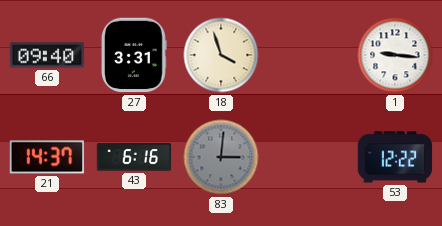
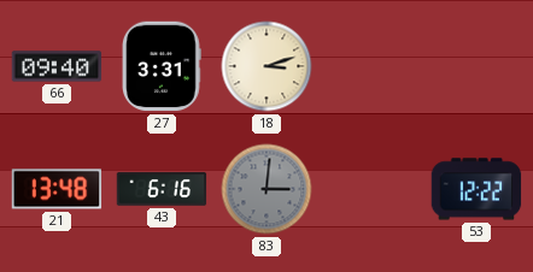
18: 3:57 -> 3:12
1: 9:16 -> none
21: 14:37 -> 13:48
